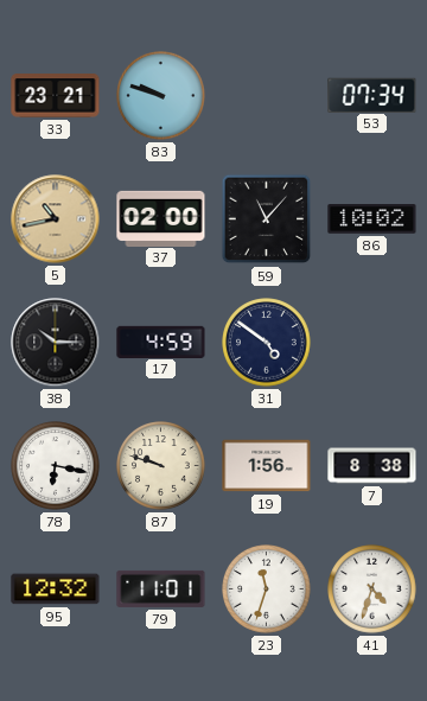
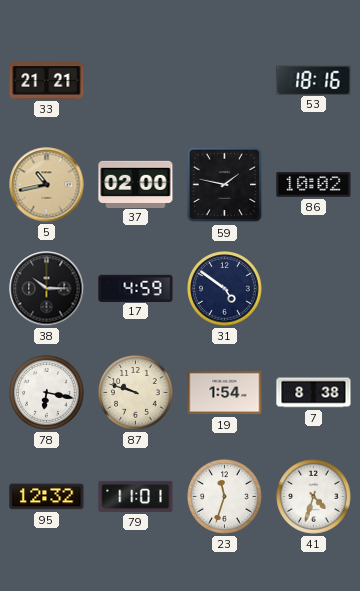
33: 23:21 -> 21:21
83: 9:48 -> none
53: 07:34 -> 18:16
59: 11:07 -> 1:47
19: 1:56 -> 1:54
